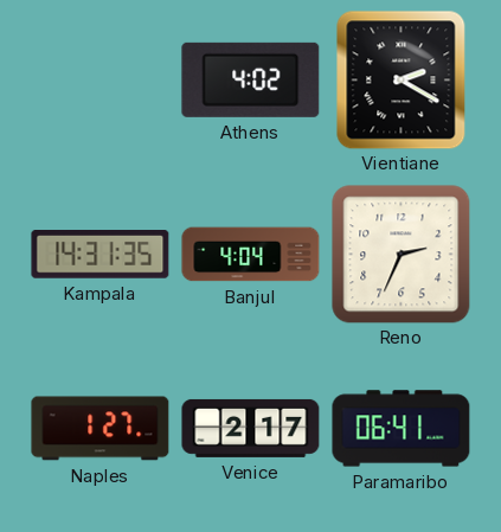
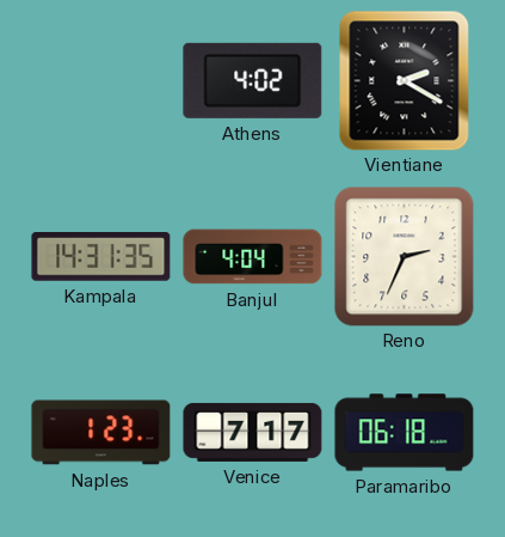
Naples: 1:27 -> 1:23
Venice: 2:17 -> 7:17
Paramaribo: 06:41 -> 06:18
